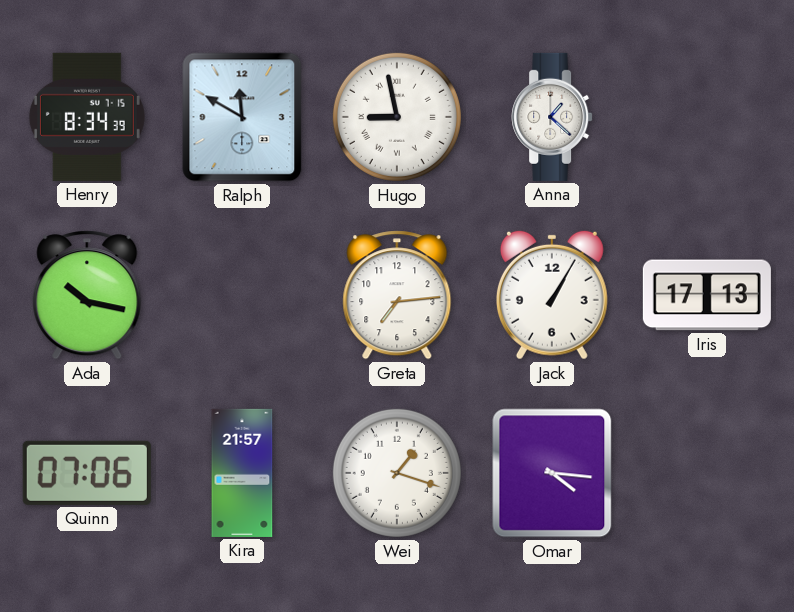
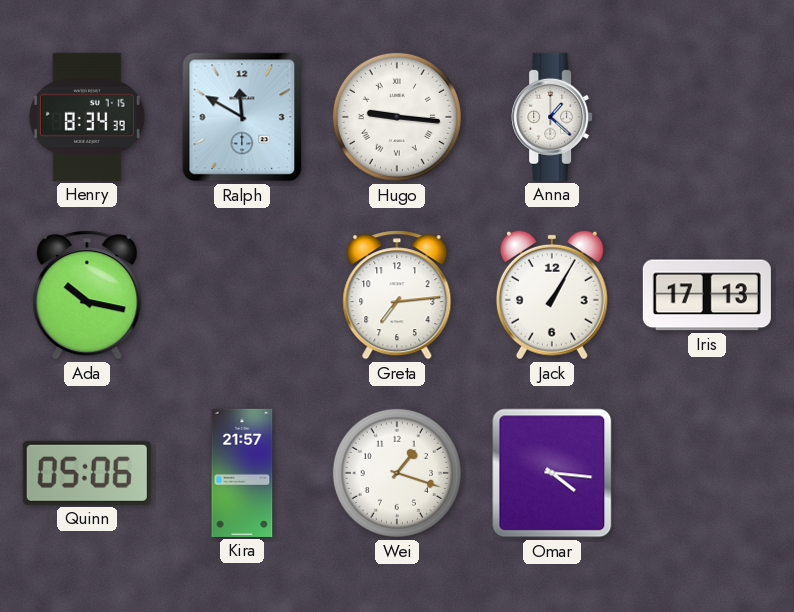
Hugo: 8:58 -> 9:16
Quinn: 07:06 -> 05:06
